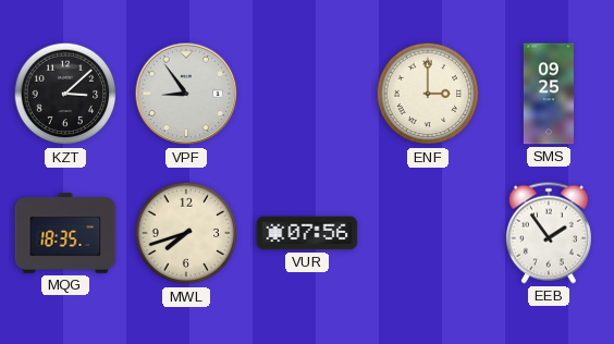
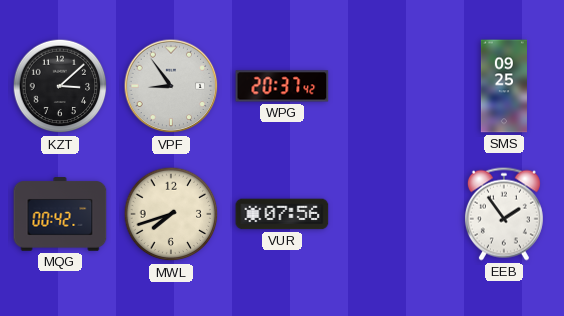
WPG: none -> 20:37
ENF: 3:00 -> none
MQG: 18:35 -> 00:42
